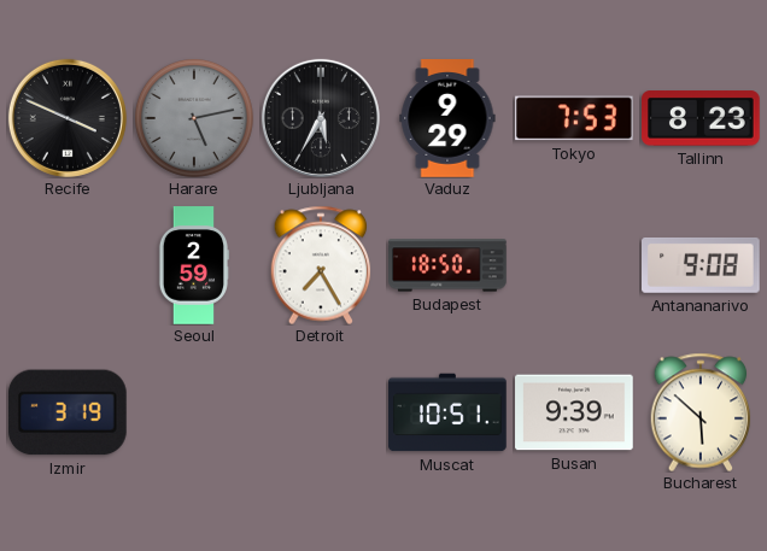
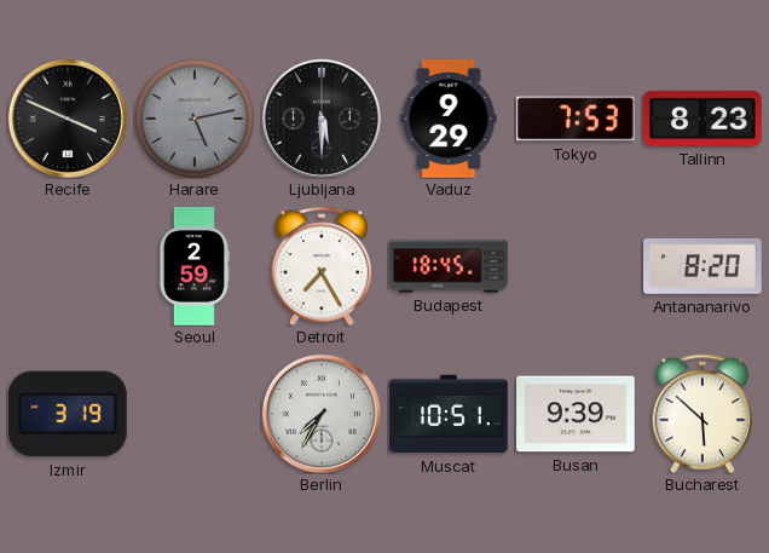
Ljubljana: 5:35 -> 5:30
Budapest: 18:50 -> 18:45
Antananarivo: 9:08 -> 8:20
Berlin: none -> 7:35
